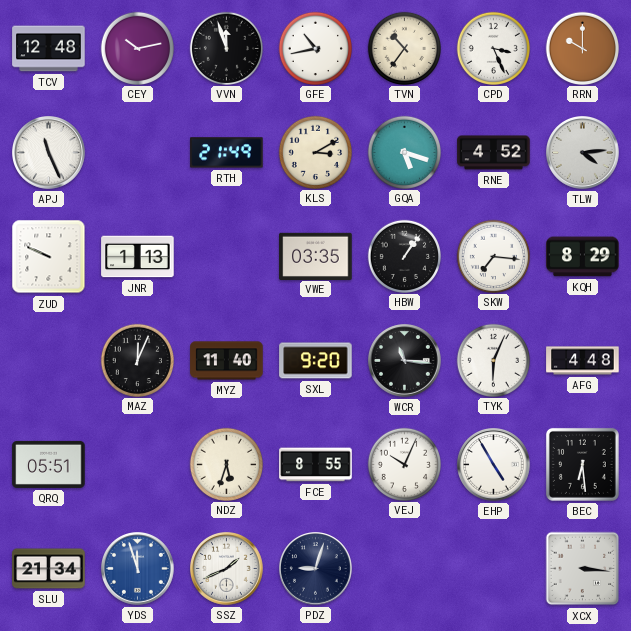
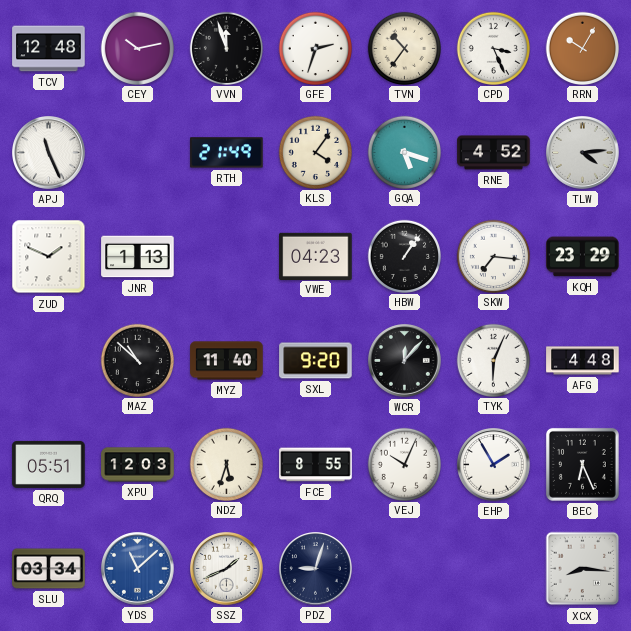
GFE: 10:43 -> 2:33
RRN: 10:00 -> 10:05
KLS: 3:10 -> 4:06
ZUD: 9:49 -> 1:49
VWE: 03:35 -> 04:23
KQH: 8:29 -> 23:29
MAZ: 12:04 -> 10:52
WCR: 11:16 -> 12:07
XPU: none -> 12:03
EHP: 4:55 -> 1:55
BEC: 6:29 -> 6:26
SLU: 21:34 -> 03:34
YDS: 11:57 -> 11:08
XCX: 3:16 -> 8:16
